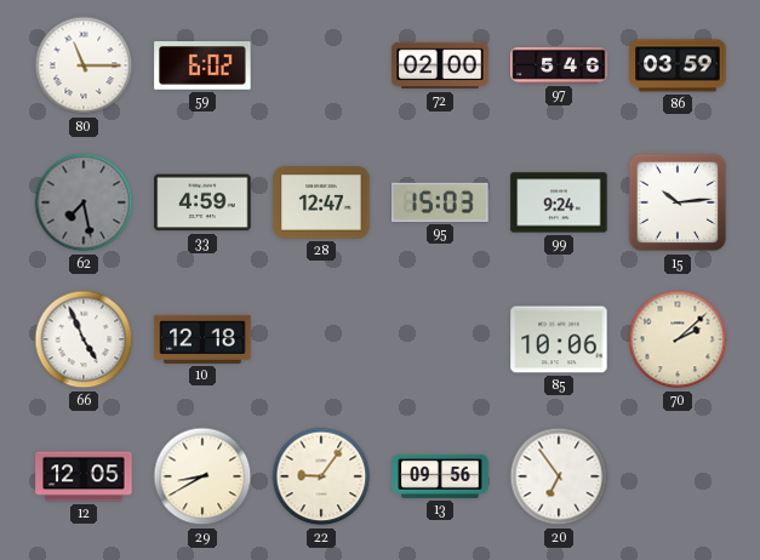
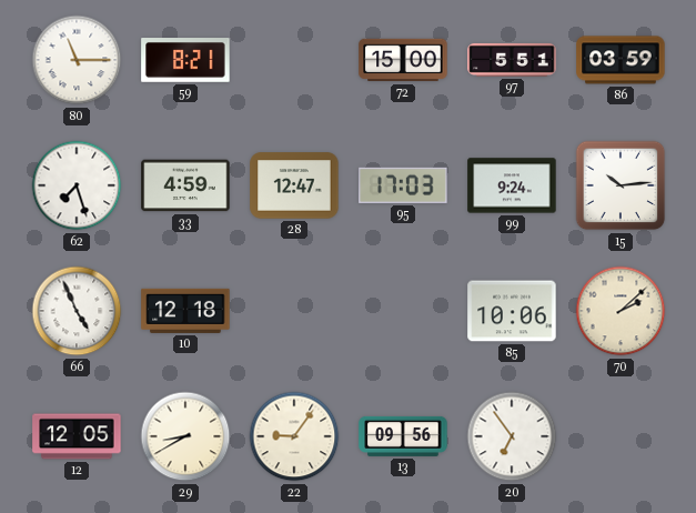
59: 6:02 -> 8:21
72: 02:00 -> 15:00
97: 5:46 -> 5:51
62: 7:28 -> 7:27
62 dial: grey -> white
95: 15:03 -> 17:03
